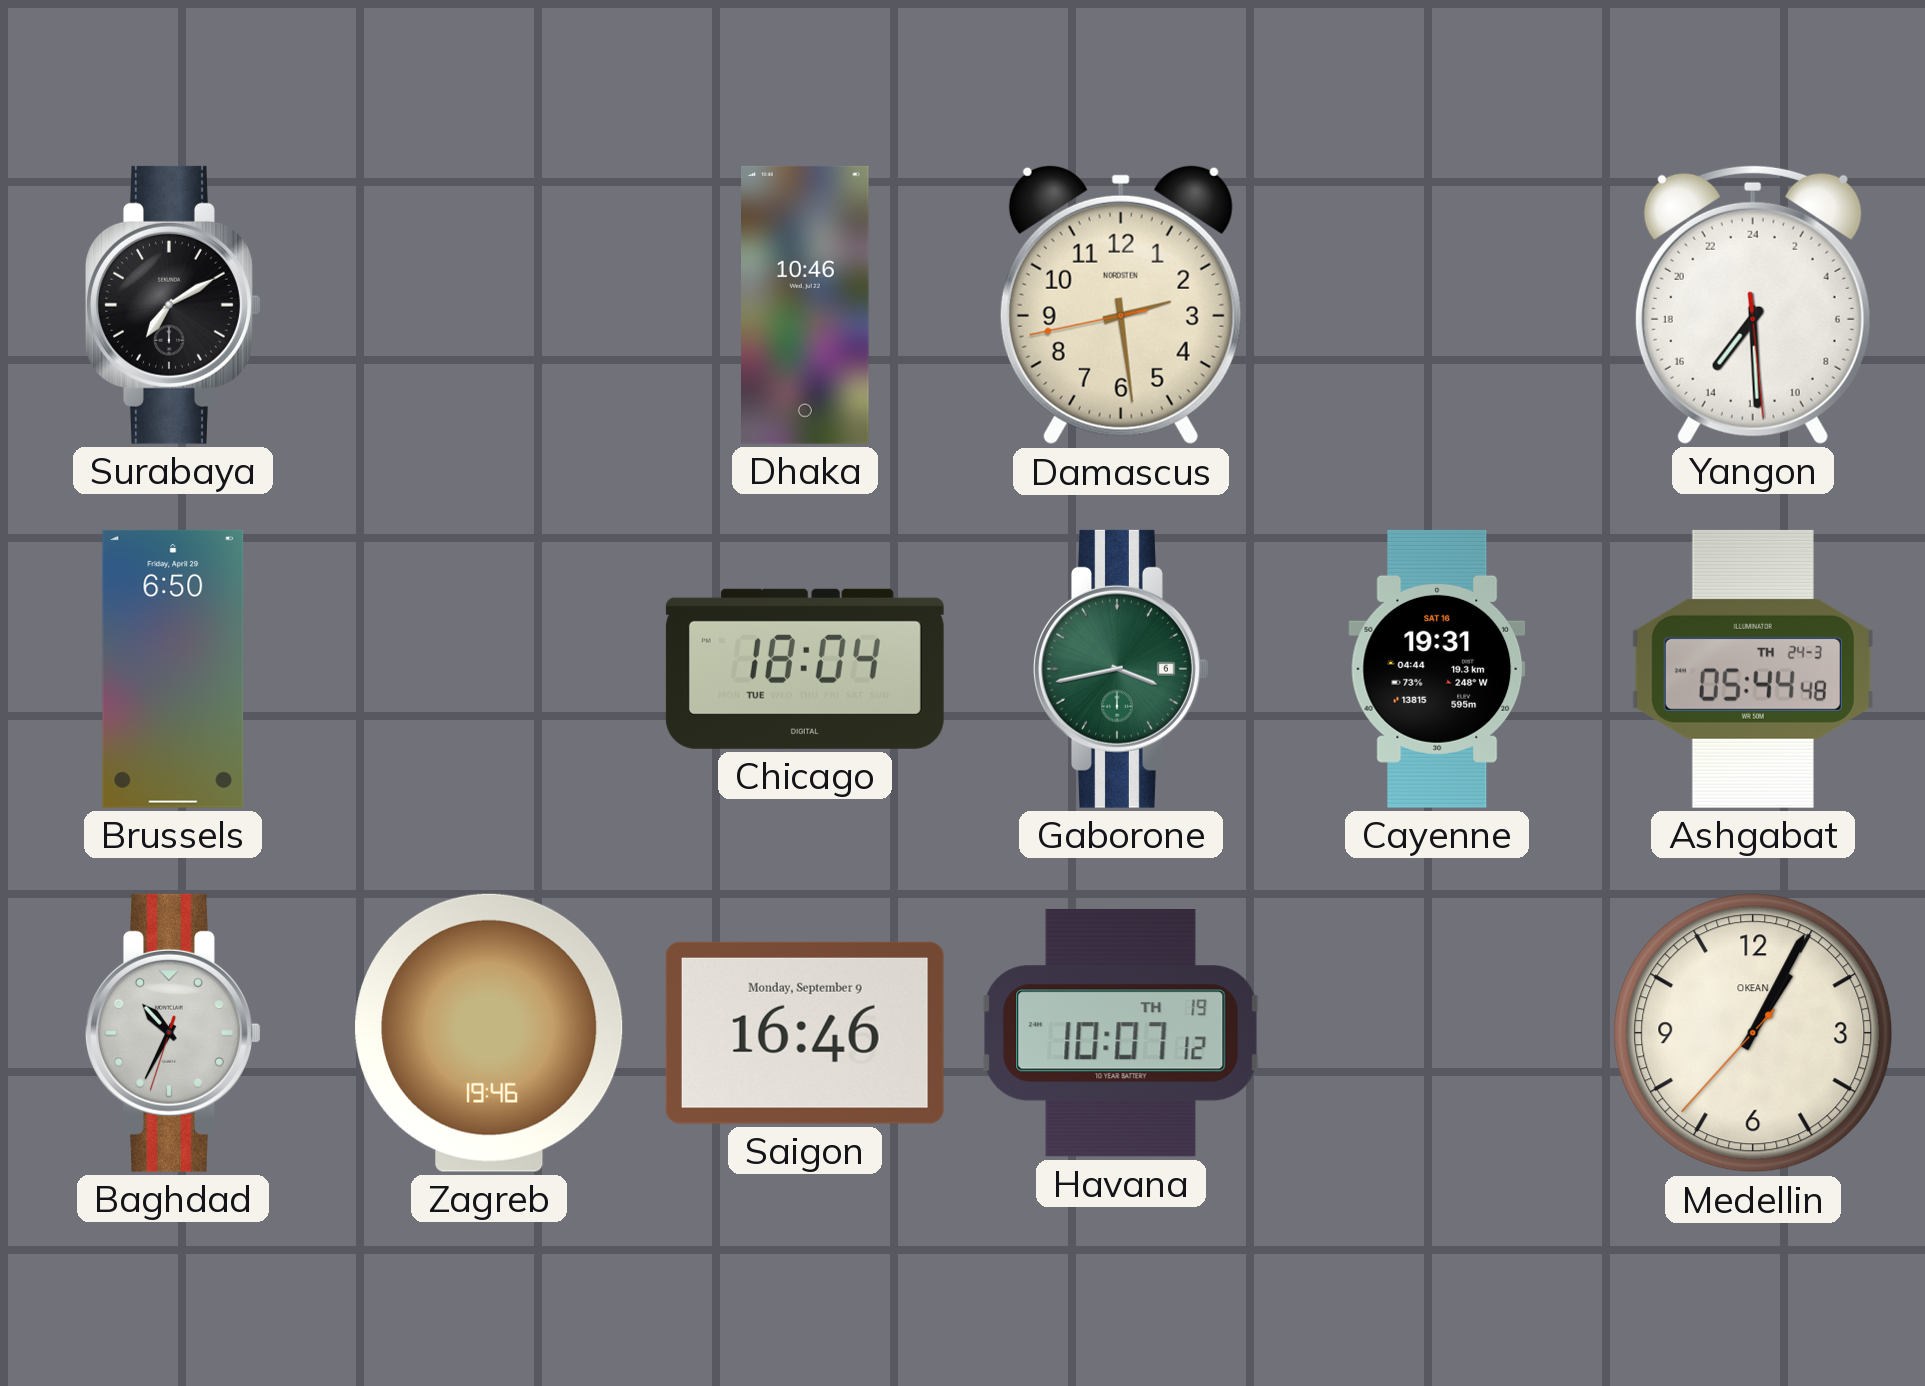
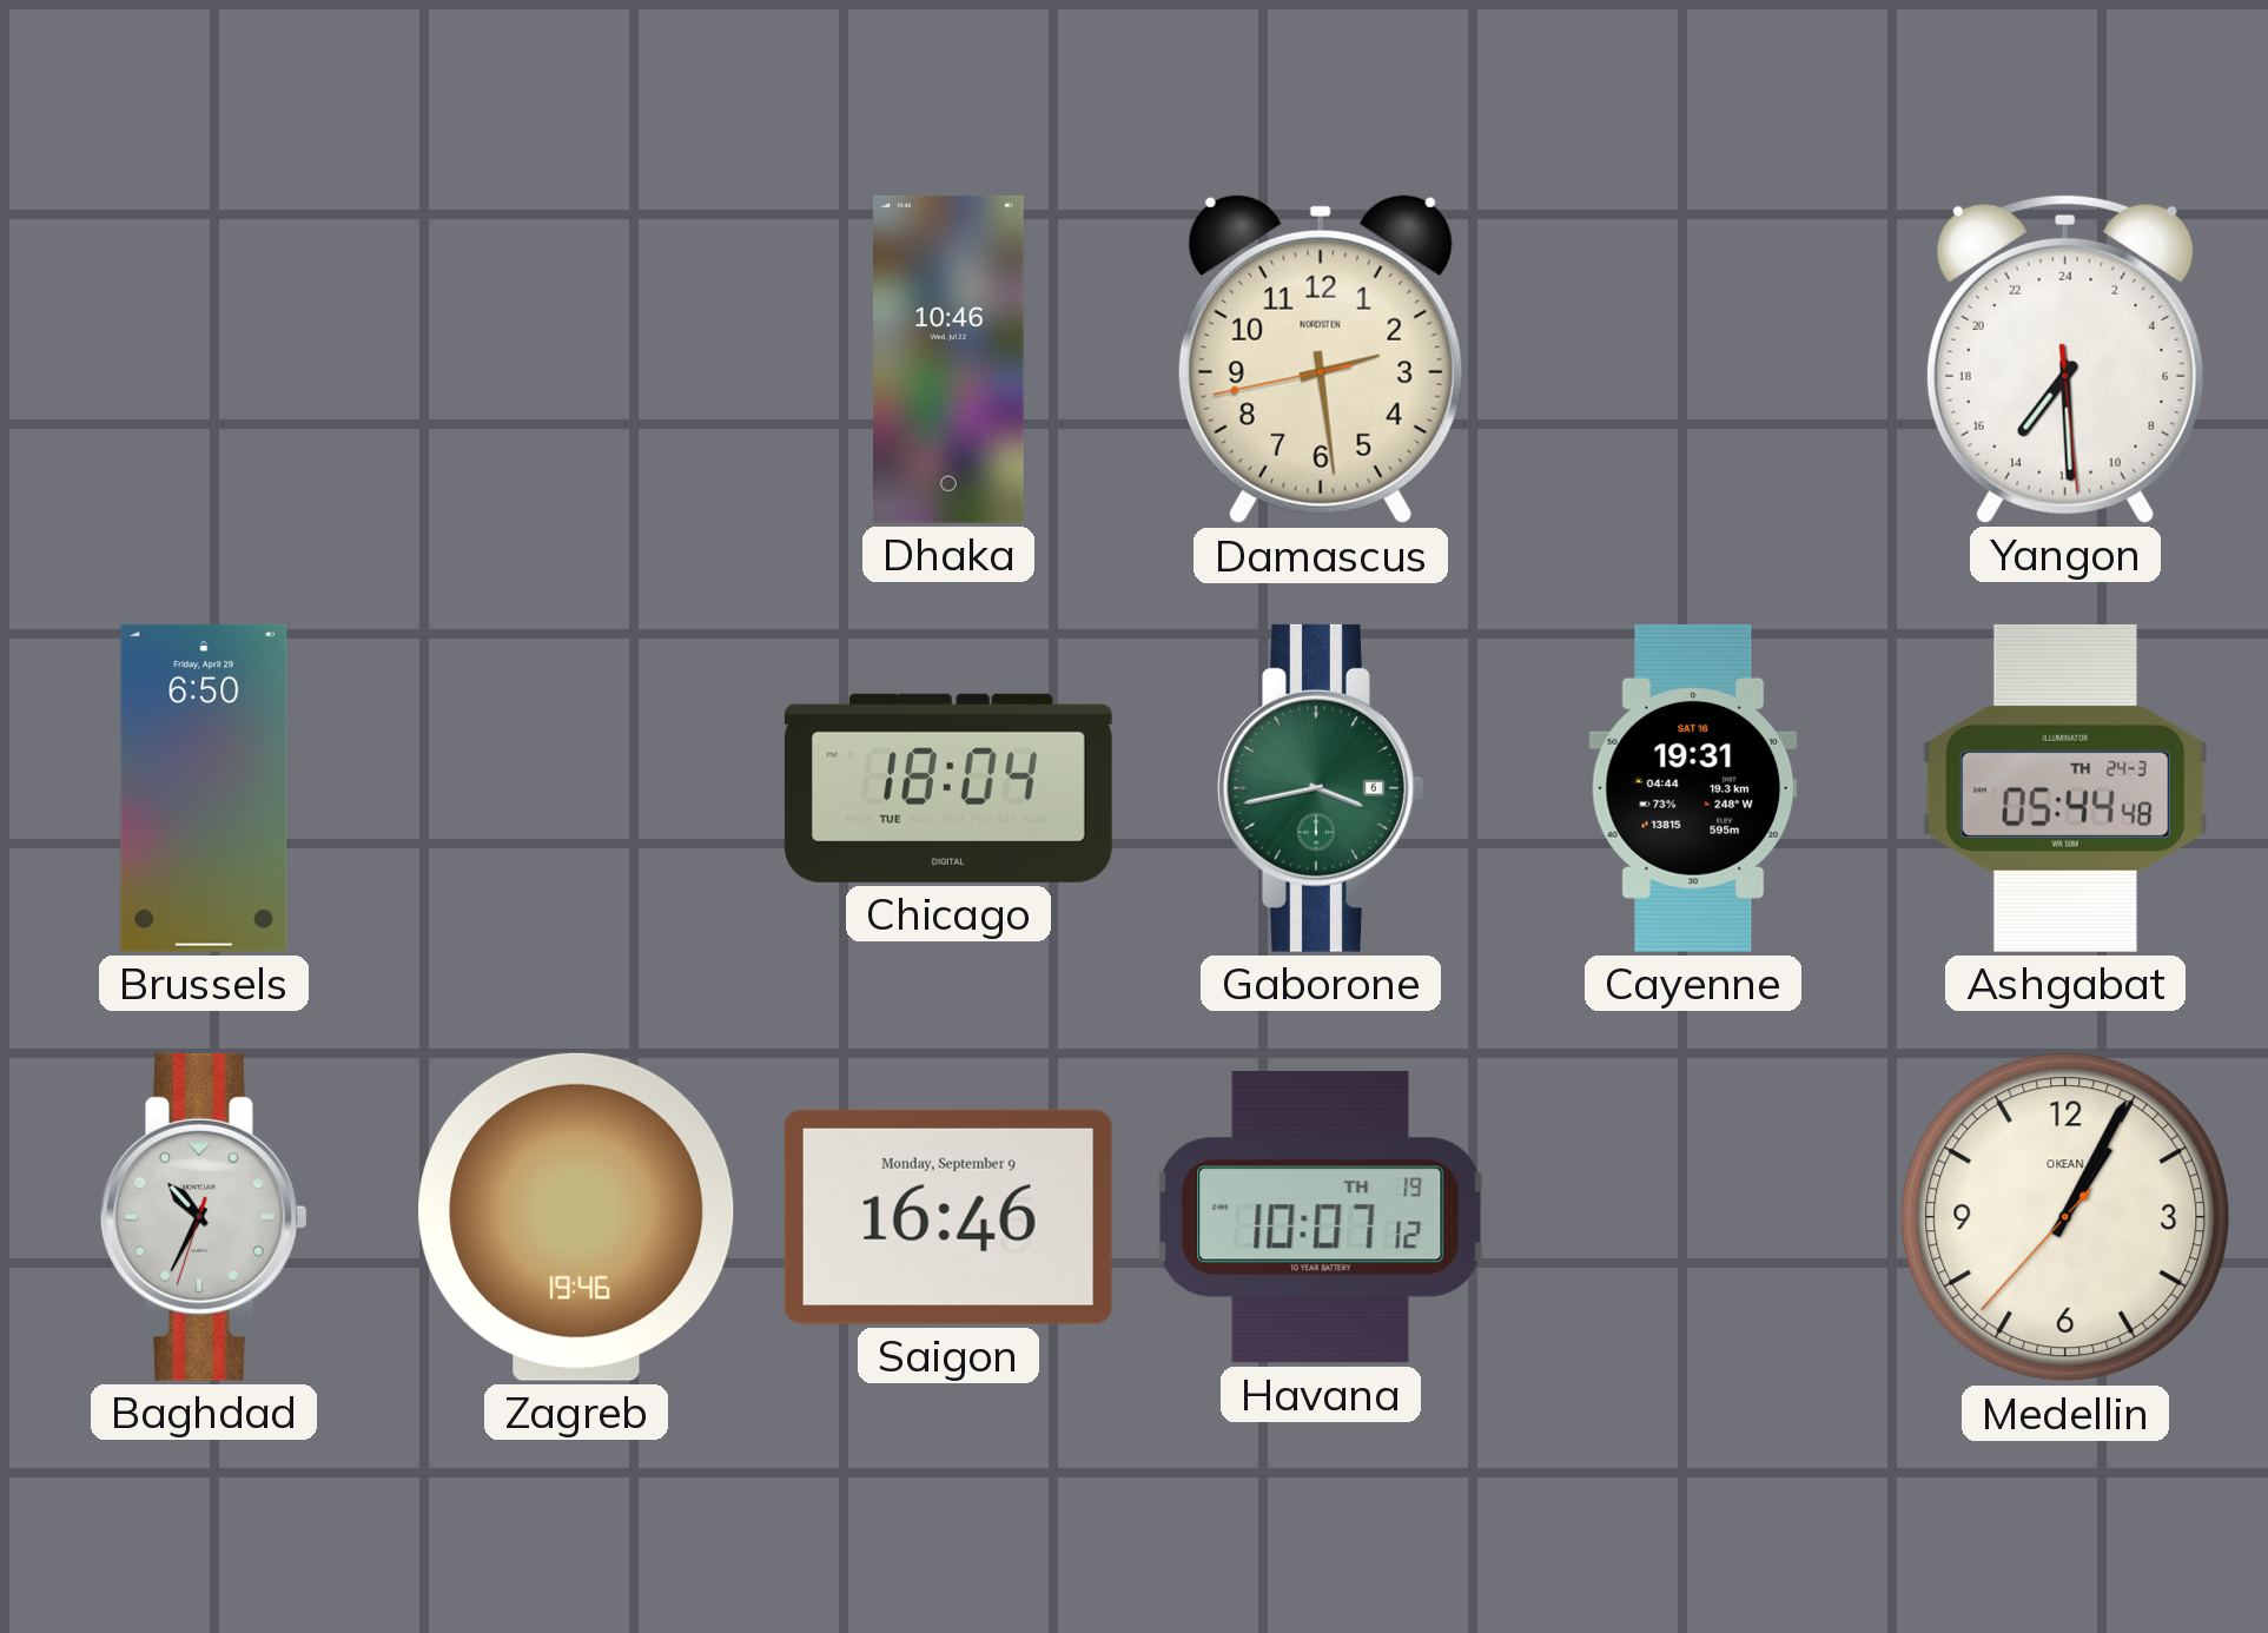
Surabaya: 7:10 -> none
